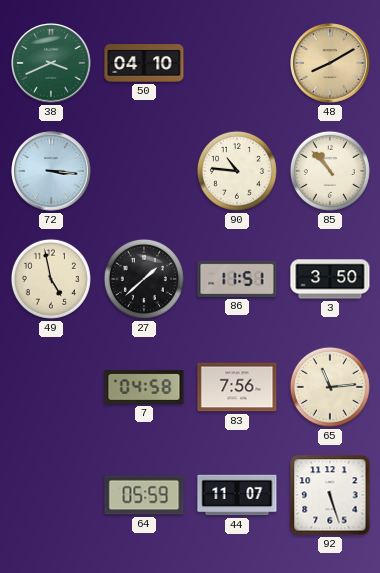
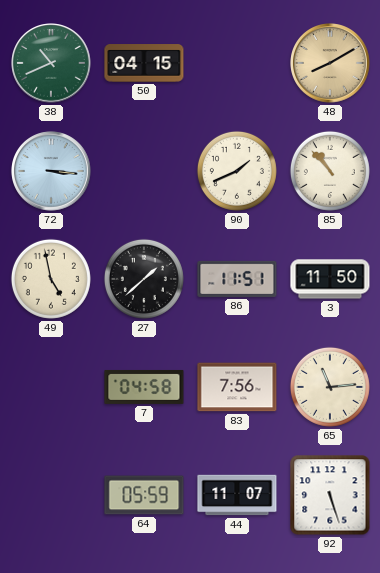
38: 3:41 -> 10:41
50: 04:10 -> 04:15
90: 10:46 -> 1:41
3: 3:50 -> 11:50
